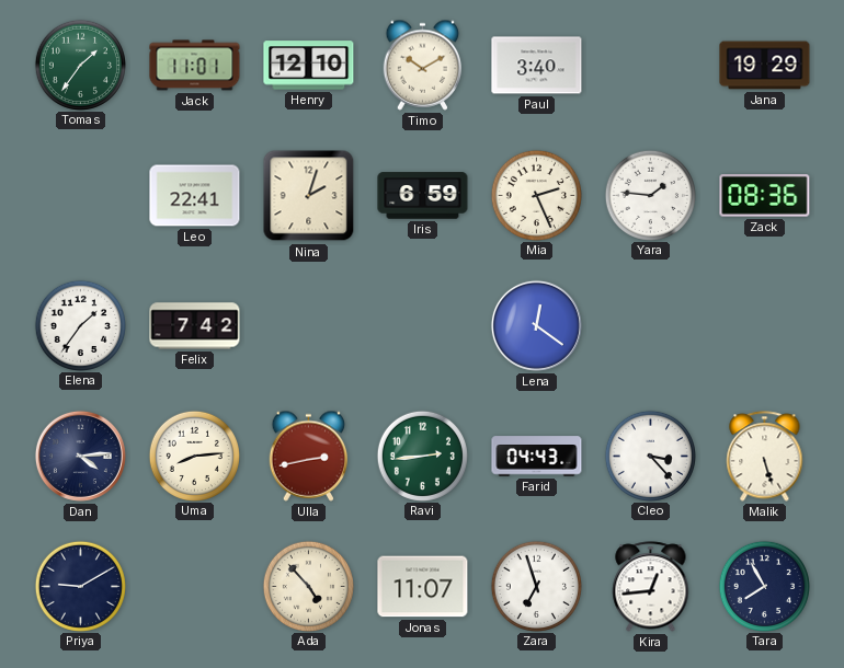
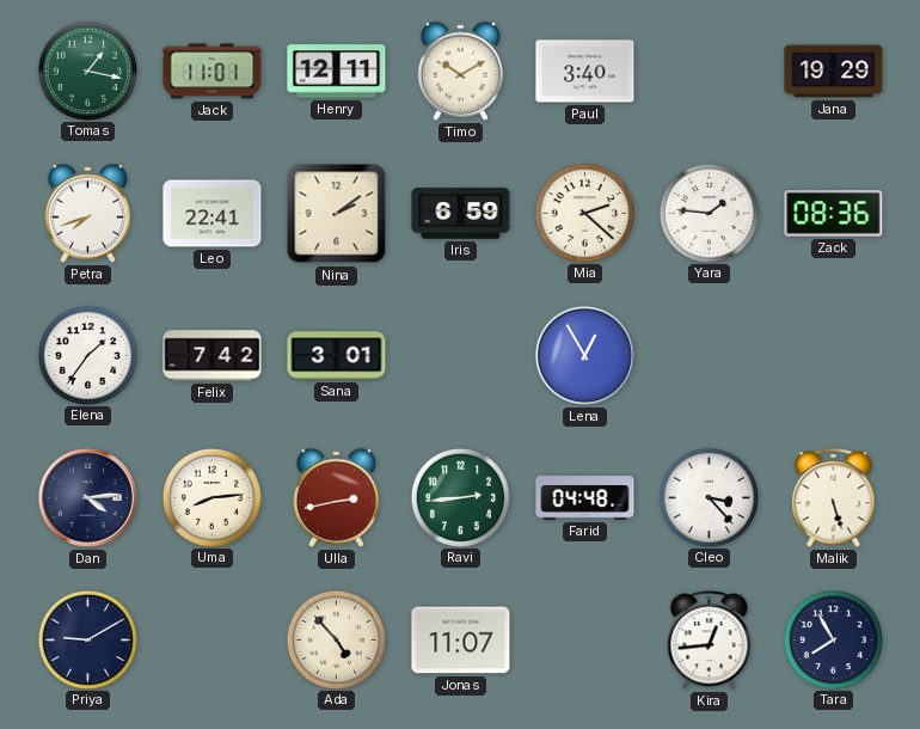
Tomas: 1:36 -> 1:17
Henry: 12:10 -> 12:11
Petra: none -> 7:42
Nina: 2:03 -> 2:09
Mia: 2:26 -> 2:22
Sana: none -> 3:01
Lena: 12:21 -> 12:55
Farid: 04:43 -> 04:48
Zara: 6:57 -> none
